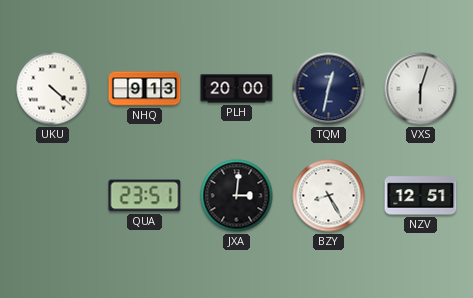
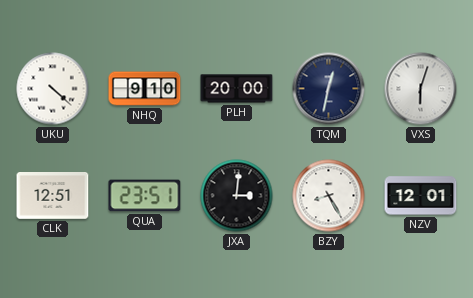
NHQ: 9:13 -> 9:10
CLK: none -> 12:51
NZV: 12:51 -> 12:01
